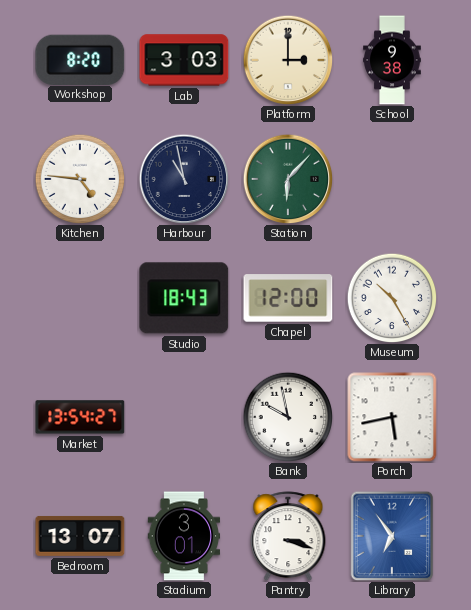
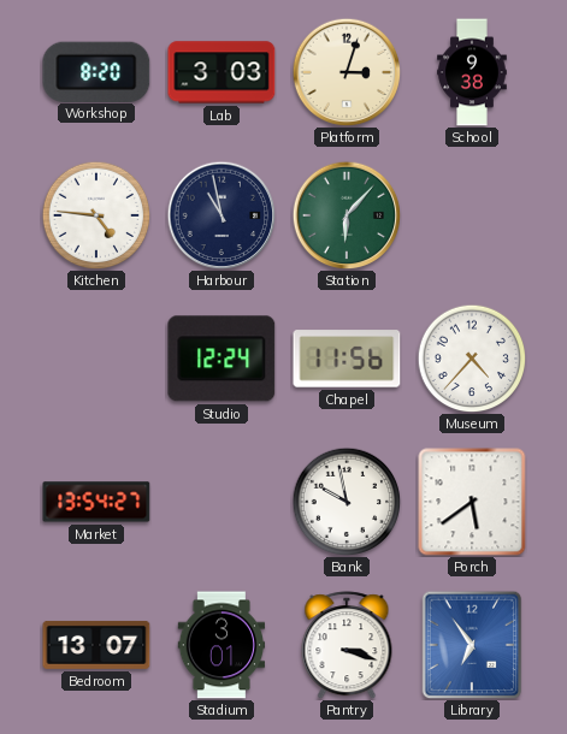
Platform: 3:00 -> 3:03
Studio: 18:43 -> 12:24
Chapel: 12:00 -> 11:56
Museum: 10:25 -> 4:37
Porch: 5:43 -> 5:39
